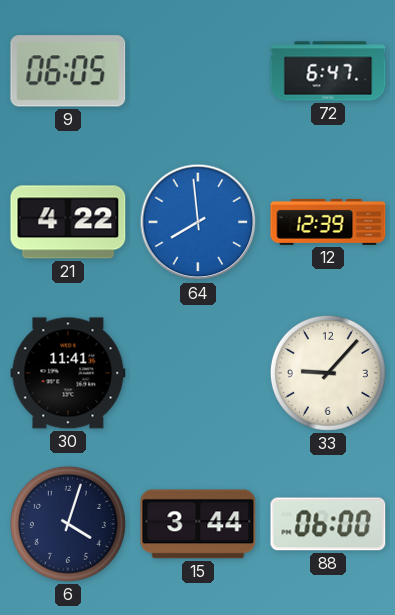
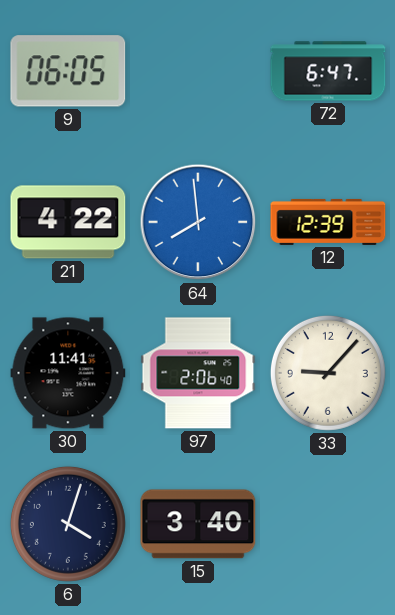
97: none -> 2:06
15: 3:44 -> 3:40
88: 06:00 -> none
